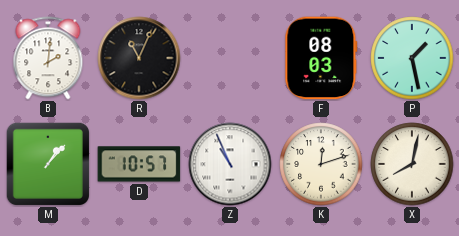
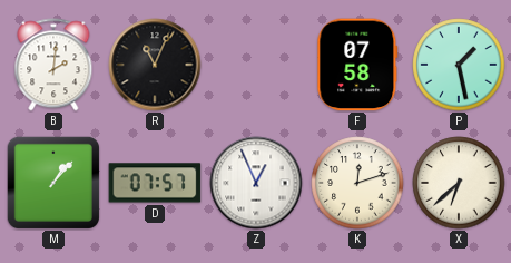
F: 08:03 -> 07:58
D: 10:57 -> 07:57
Z: 10:56 -> 12:56
X: 8:02 -> 6:38
